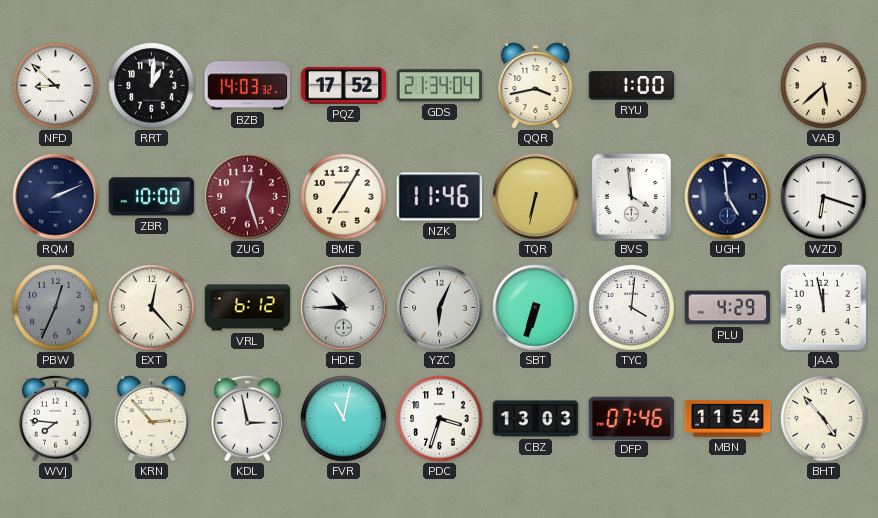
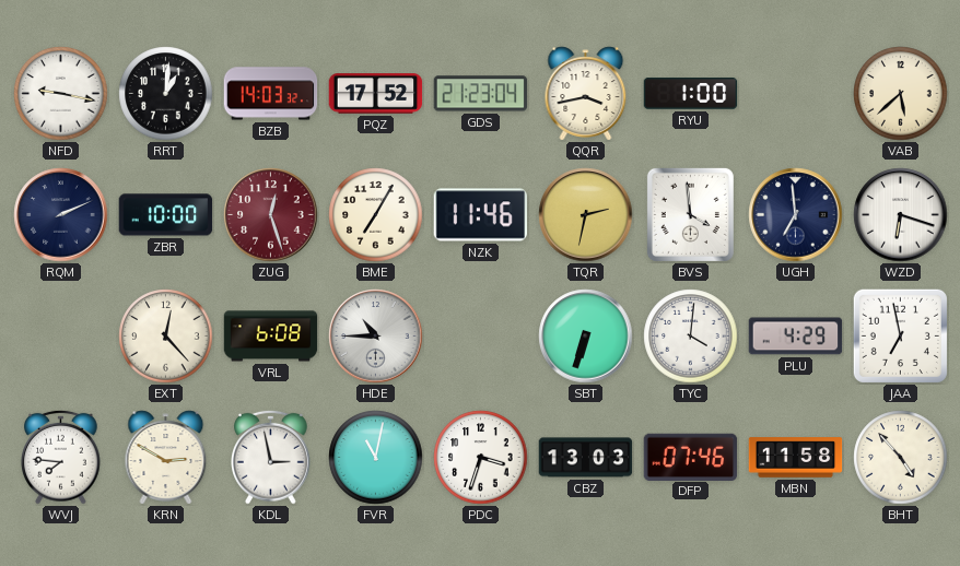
NFD: 8:52 -> 9:17
GDS: 21:34 -> 21:23
TQR: 6:32 -> 2:32
UGH: 4:59 -> 6:59
PBW: 12:34 -> none
VRL: 6:12 -> 6:08
YZC: 6:04 -> none
JAA: 11:58 -> 6:58
KRN: 2:53 -> 2:50
MBN: 11:54 -> 11:58
